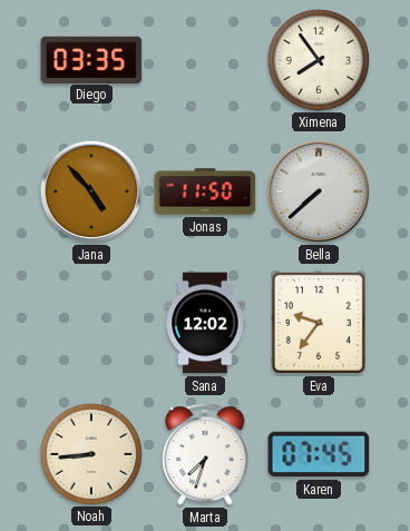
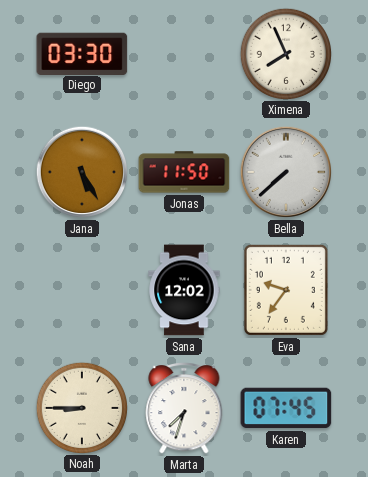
Diego: 03:35 -> 03:30
Ximena: 7:54 -> 7:56
Jana: 4:53 -> 5:25
Noah: 8:44 -> 8:45
